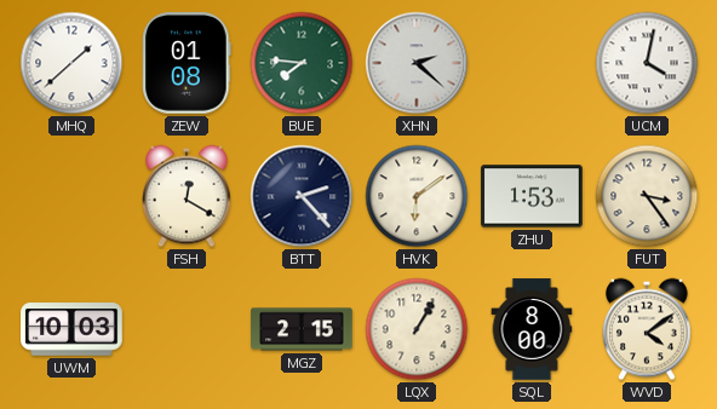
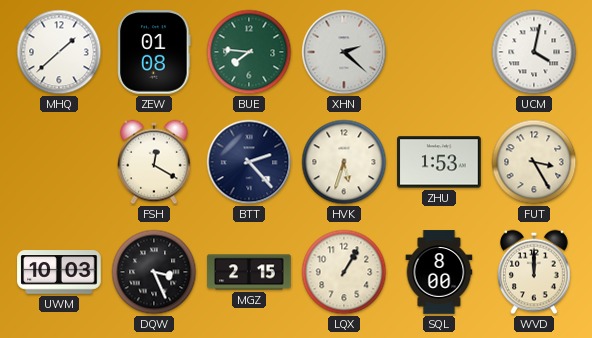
HVK: 6:09 -> 5:33
FUT: 3:24 -> 3:25
DQW: none -> 3:26
WVD: 4:09 -> 12:00
